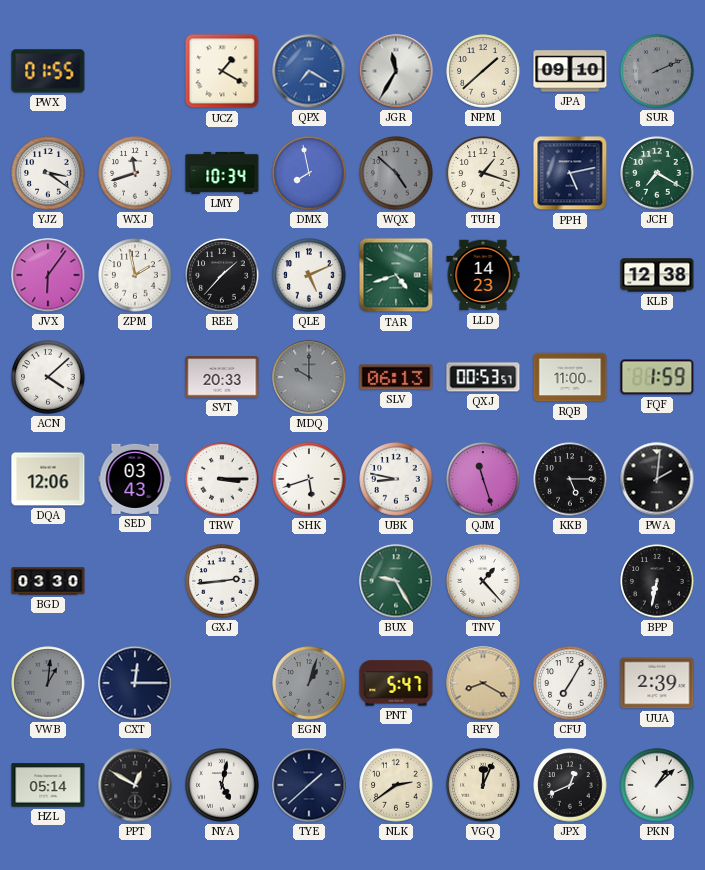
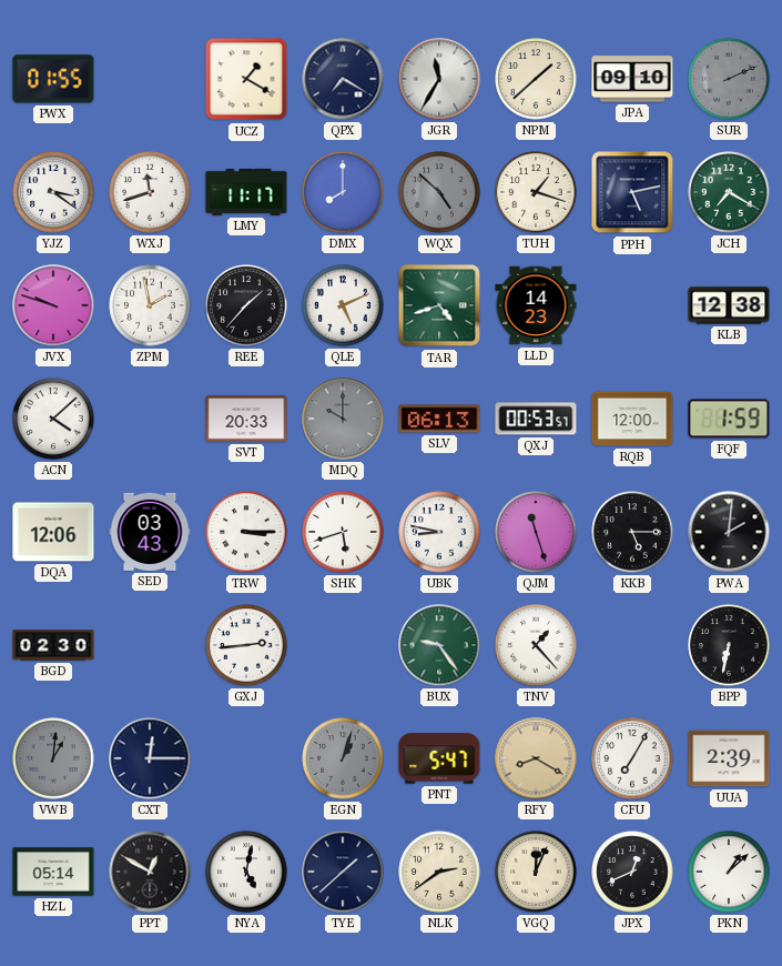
QPX dial: blue -> navy
LMY: 10:34 -> 11:17
DMX: 7:58 -> 8:00
JVX: 6:06 -> 9:48
RQB: 11:00 -> 12:00
BGD: 03:30 -> 02:30
BUX: 9:25 -> 9:24
